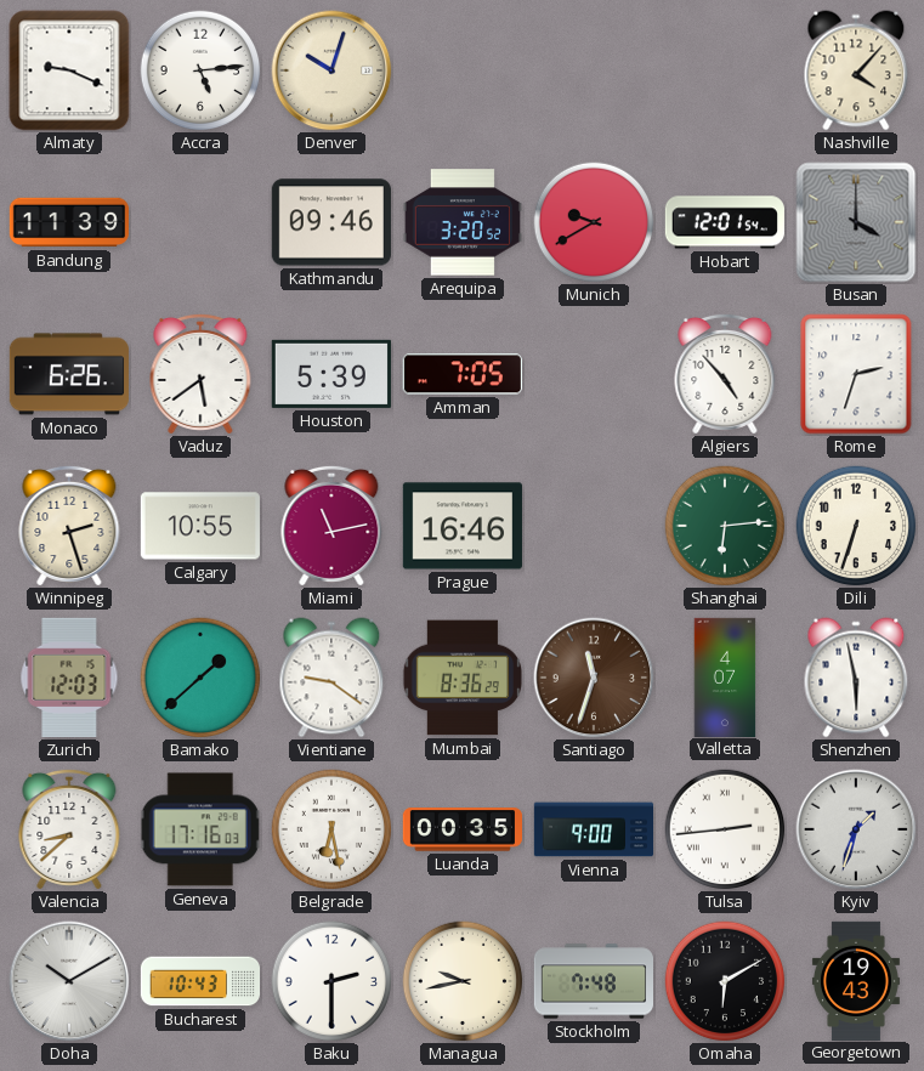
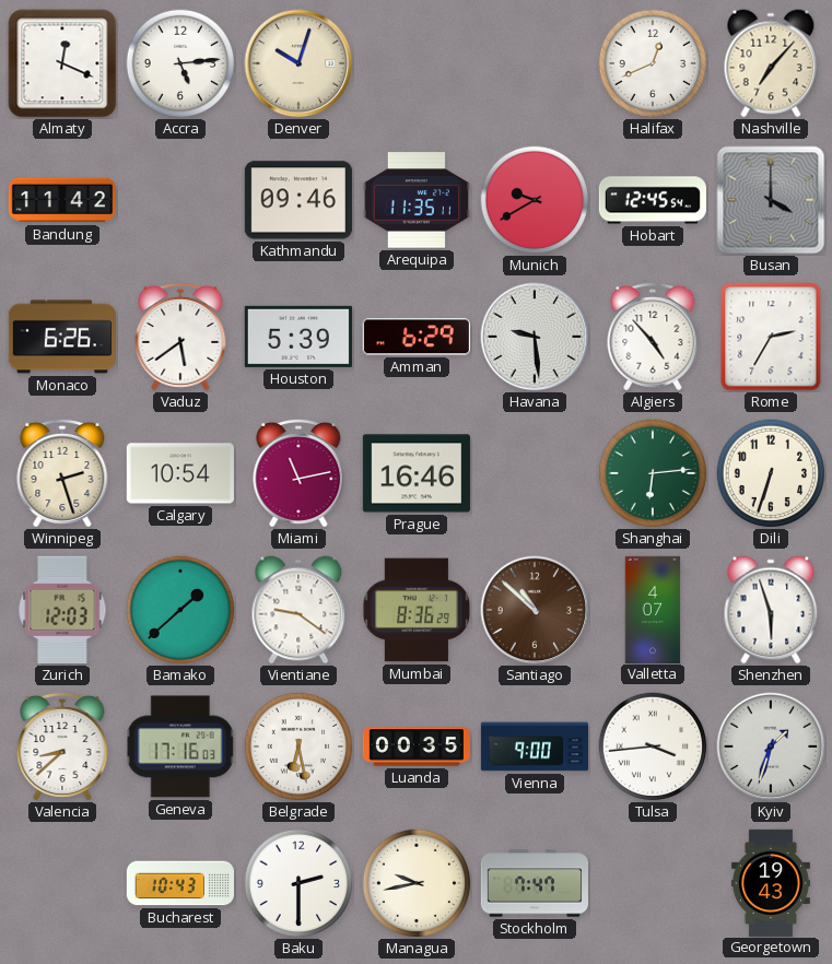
Almaty: 9:19 -> 12:19
Halifax: none -> 12:41
Nashville: 4:07 -> 7:07
Bandung: 11:39 -> 11:42
Arequipa: 3:20 -> 11:35
Hobart: 12:01 -> 12:45
Amman: 7:05 -> 6:29
Havana: none -> 9:29
Rome: 2:33 -> 2:35
Calgary: 10:55 -> 10:54
Santiago: 11:33 -> 10:52
Shenzhen: 5:58 -> 5:57
Tulsa: 2:44 -> 3:44
Doha: 10:10 -> none
Stockholm: 7:48 -> 7:47
Omaha: 6:10 -> none
